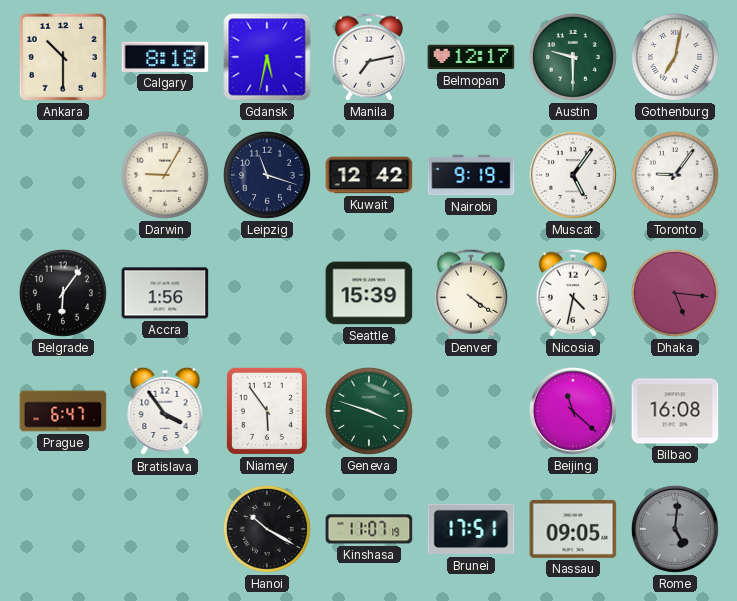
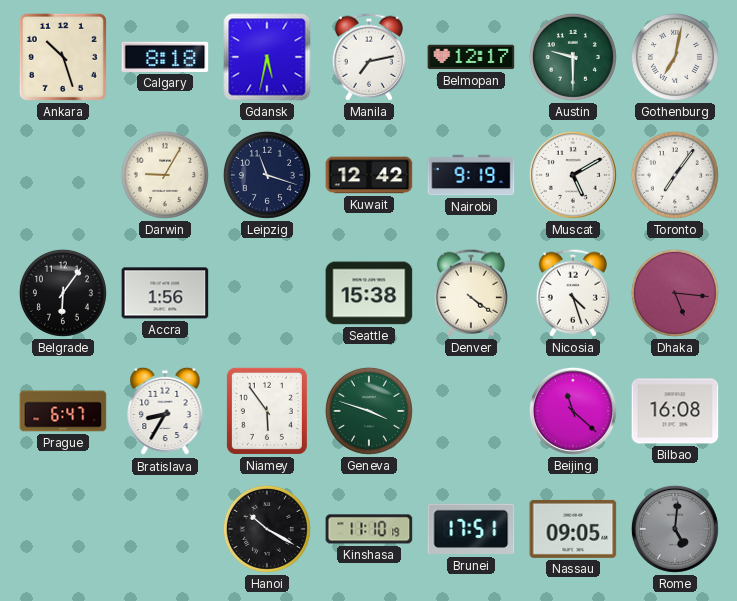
Ankara: 10:30 -> 10:27
Muscat: 5:06 -> 5:10
Toronto: 9:06 -> 7:06
Seattle: 15:39 -> 15:38
Nicosia: 4:32 -> 4:27
Bratislava: 3:54 -> 8:35
Kinshasa: 11:07 -> 11:10
